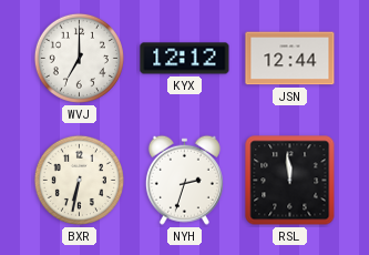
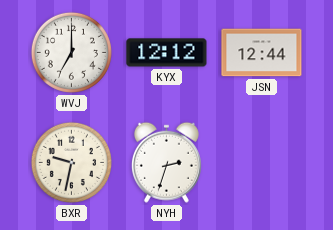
BXR: 6:32 -> 9:32
RSL: 11:59 -> none
